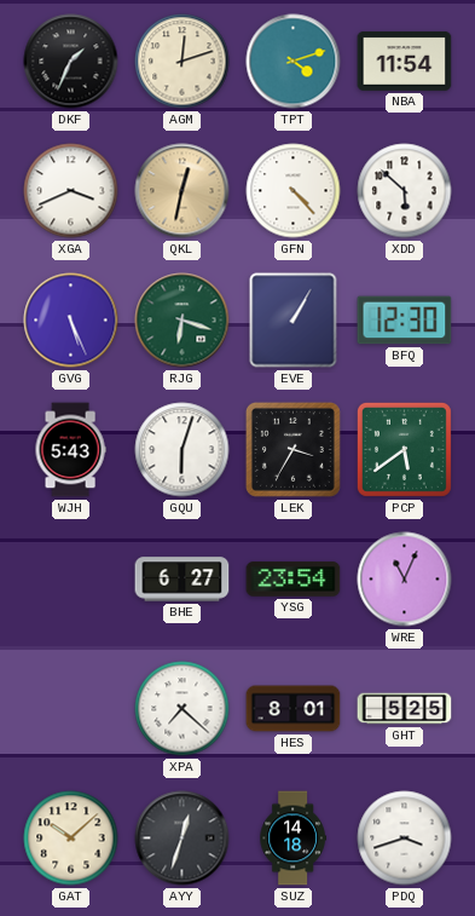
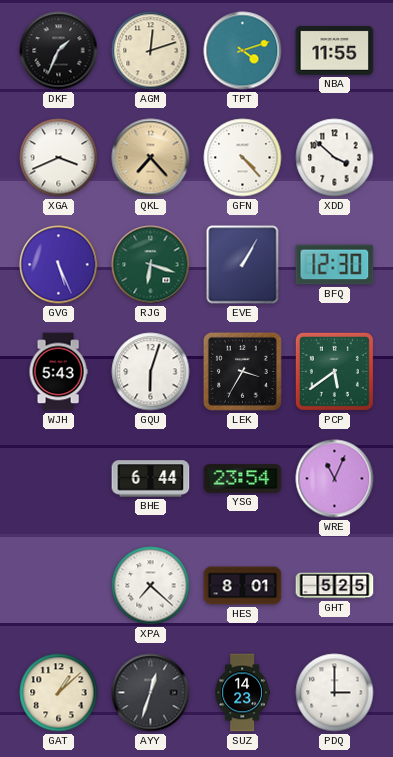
NBA: 11:54 -> 11:55
QKL: 12:32 -> 7:23
XDD: 5:52 -> 3:52
BHE: 6:27 -> 6:44
GAT: 10:08 -> 1:08
SUZ: 14:18 -> 14:23
PDQ: 3:42 -> 3:00
